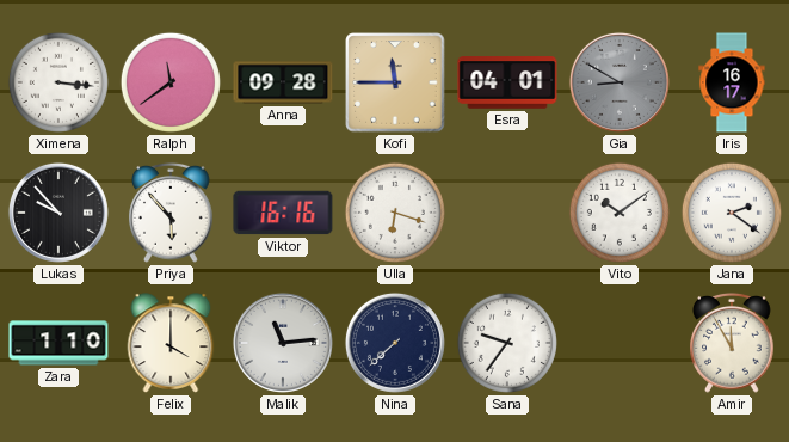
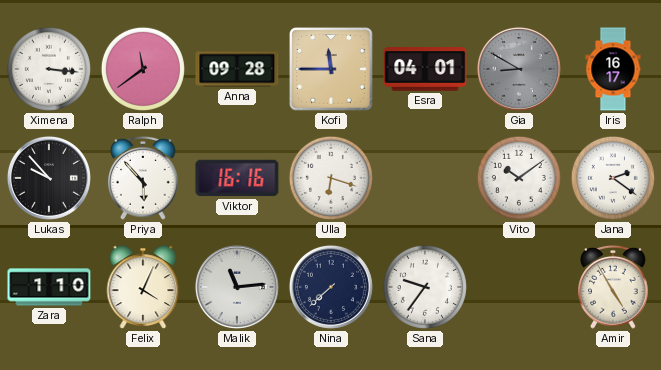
Felix: 4:00 -> 4:04
Amir: 11:55 -> 4:55
